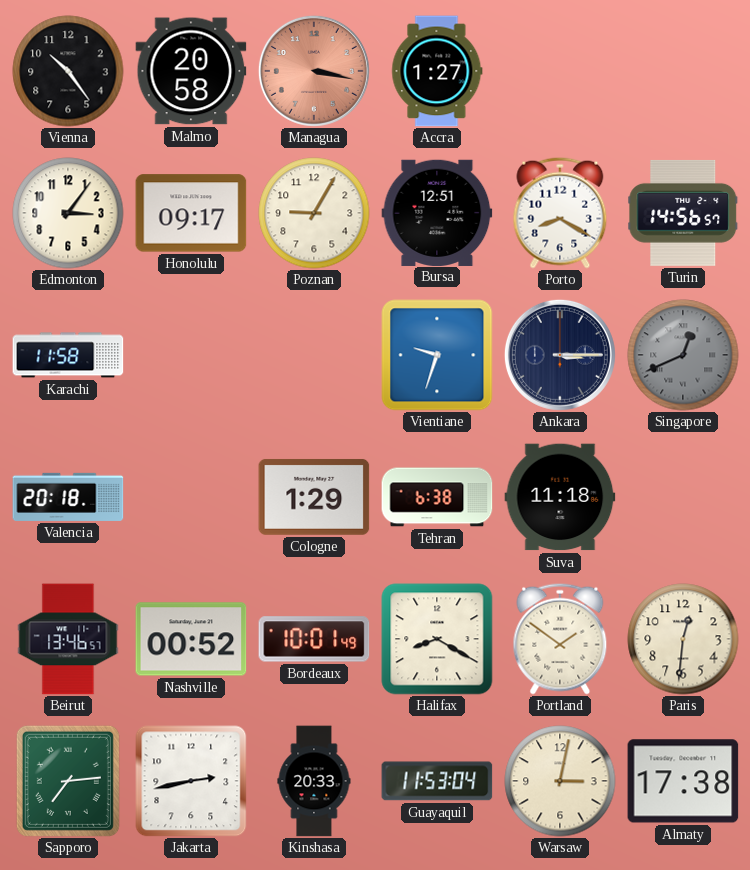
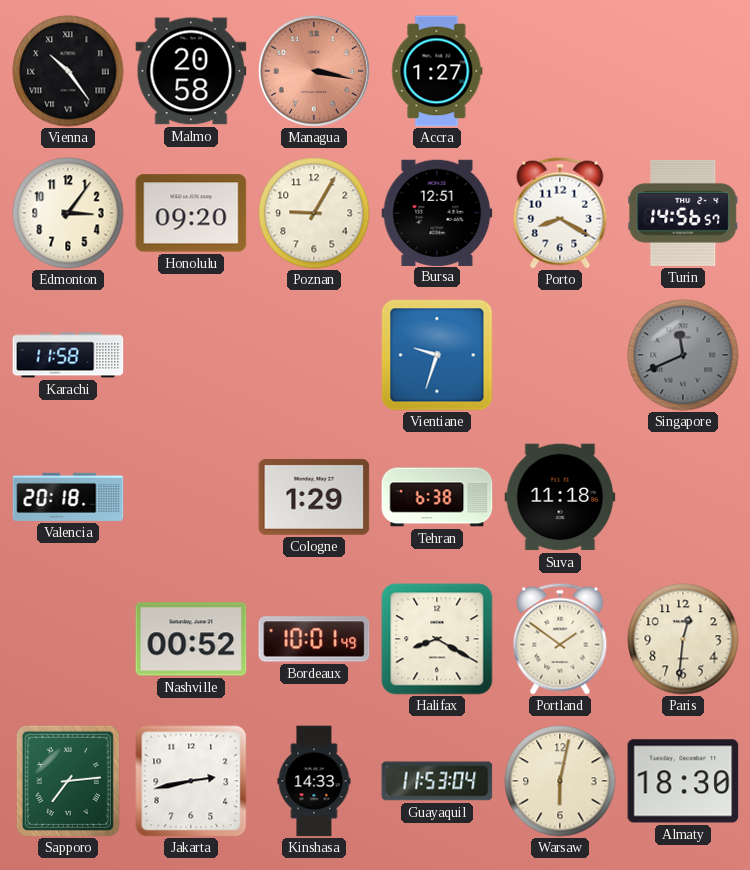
Vienna numerals: Arabic -> Roman
Honolulu: 09:17 -> 09:20
Ankara: 3:15 -> none
Singapore: 12:41 -> 11:41
Beirut: 13:46 -> none
Kinshasa: 20:33 -> 14:33
Warsaw: 3:02 -> 6:02
Almaty: 17:38 -> 18:30
